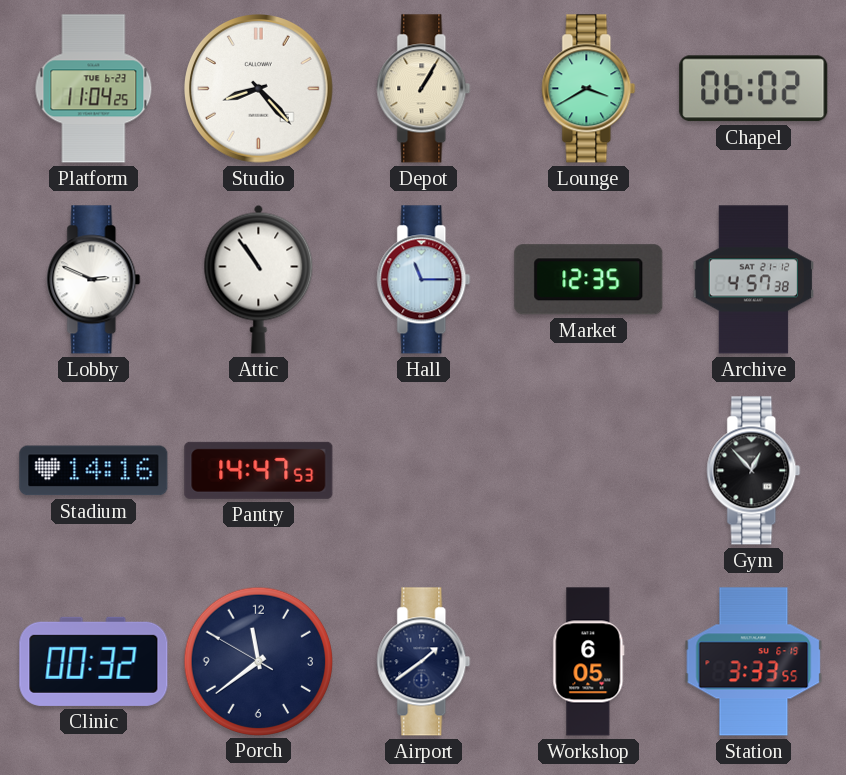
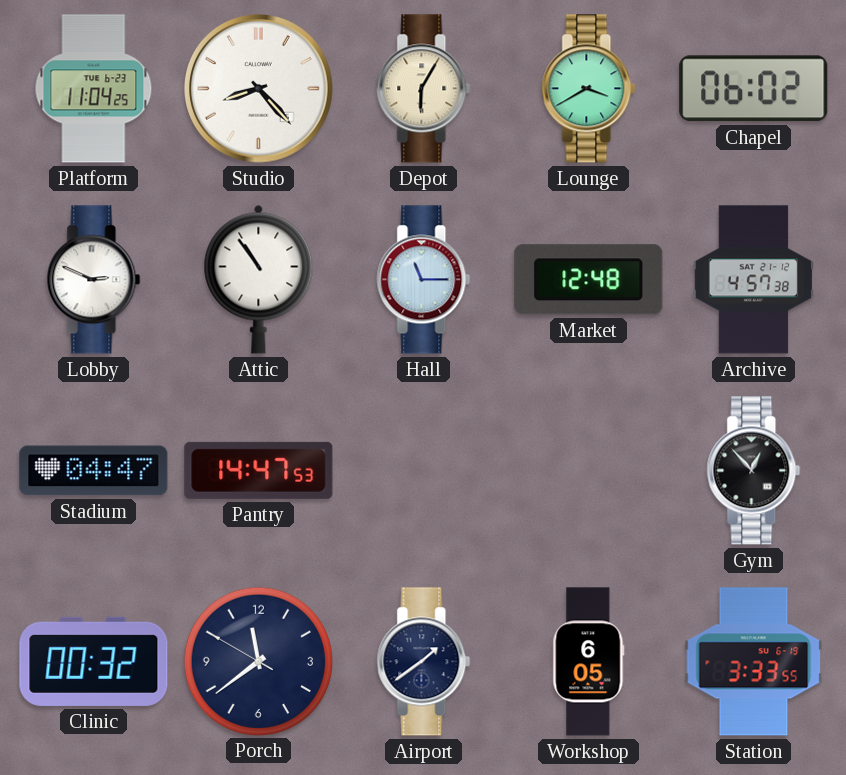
Depot: 1:05 -> 6:05
Market: 12:35 -> 12:48
Stadium: 14:16 -> 04:47
